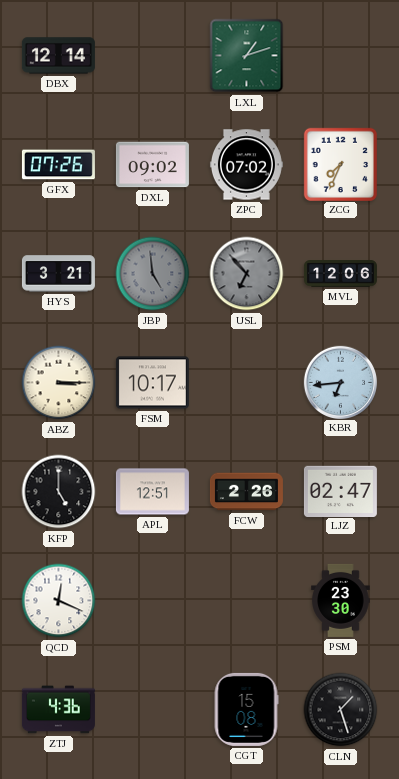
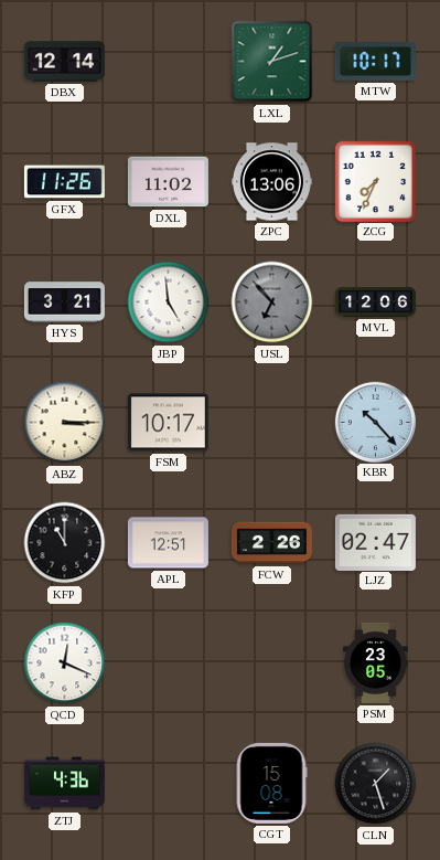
MTW: none -> 10:17
GFX: 07:26 -> 11:26
DXL: 09:02 -> 11:02
ZPC: 07:02 -> 13:06
JBP dial: grey -> white
KBR: 6:44 -> 10:23
KFP: 5:00 -> 11:00
PSM: 23:30 -> 23:05
